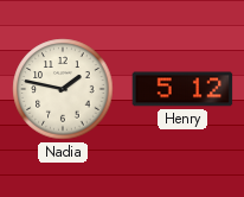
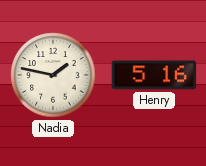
Henry: 5:12 -> 5:16
